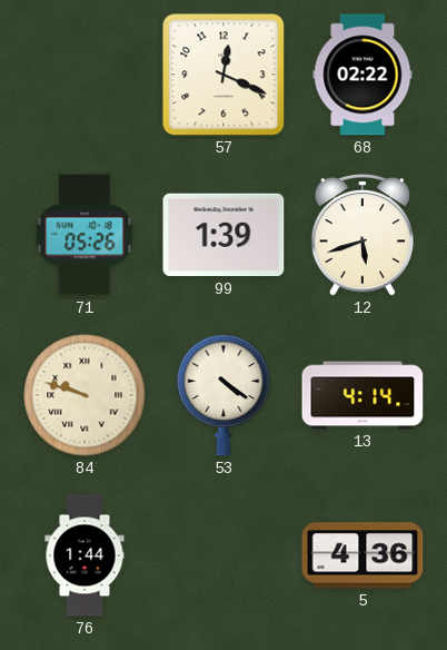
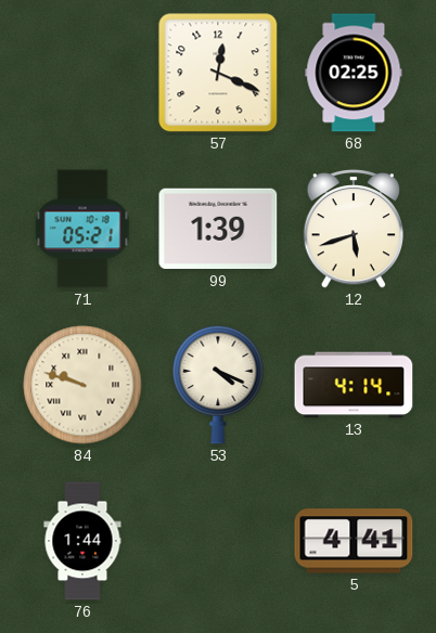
68: 02:22 -> 02:25
71: 05:26 -> 05:21
53: 4:21 -> 4:19
5: 4:36 -> 4:41
